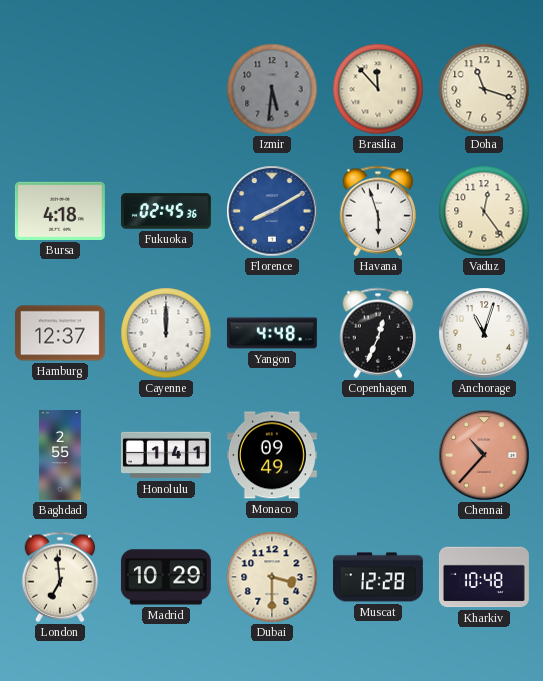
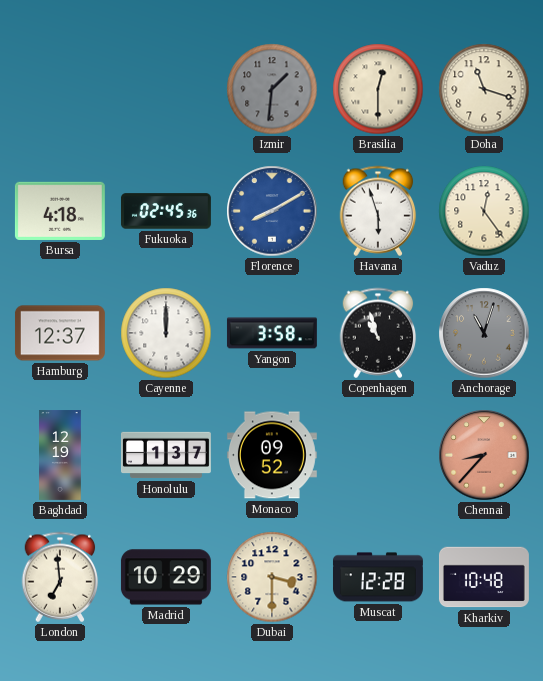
Izmir: 5:31 -> 1:31
Brasilia: 11:53 -> 12:30
Yangon: 4:48 -> 3:58
Copenhagen: 12:34 -> 10:57
Anchorage dial: white -> grey
Baghdad: 2:55 -> 12:19
Honolulu: 1:41 -> 1:37
Monaco: 09:49 -> 09:52
Chennai: 10:37 -> 8:37
